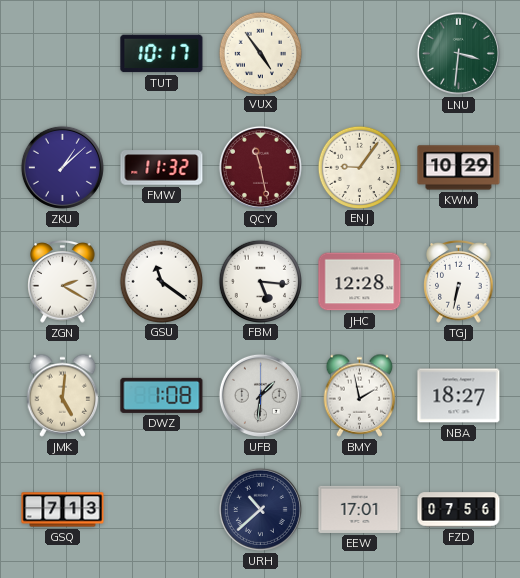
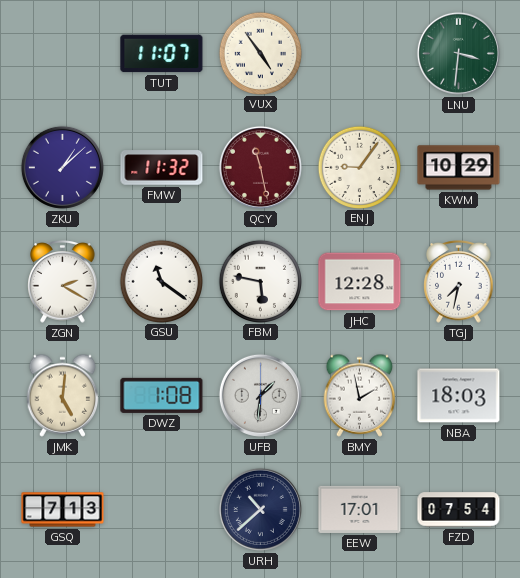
TUT: 10:17 -> 11:07
FBM: 5:16 -> 5:47
TGJ: 6:32 -> 7:32
NBA: 18:27 -> 18:03
FZD: 07:56 -> 07:54
